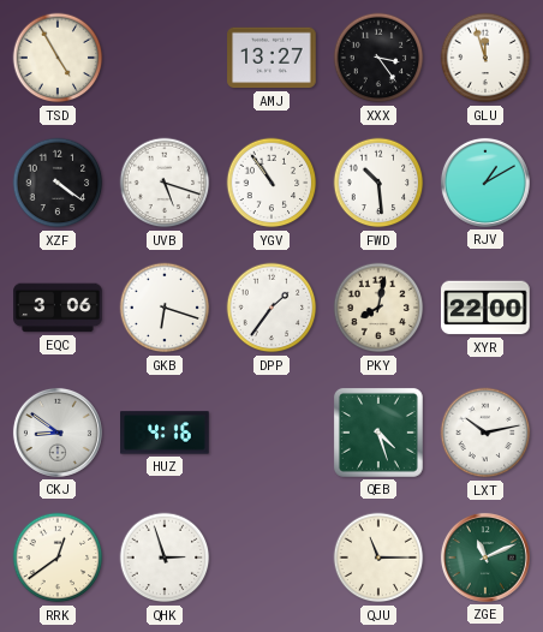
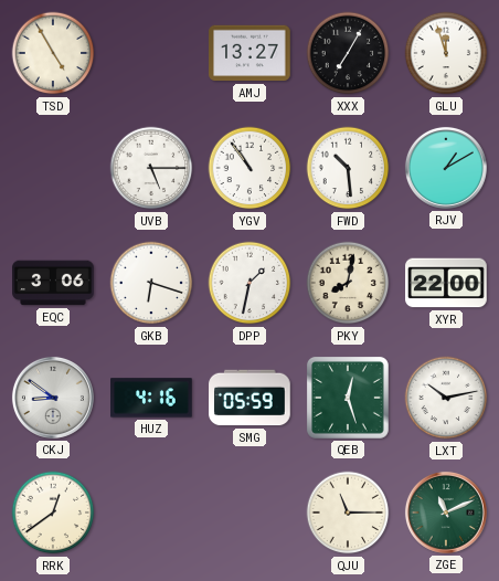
XXX: 3:24 -> 7:05
XZF: 4:21 -> none
UVB: 5:18 -> 5:15
DPP: 1:36 -> 1:32
SMG: none -> 05:59
QEB: 4:27 -> 12:27
QHK: 2:57 -> none
